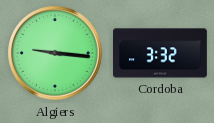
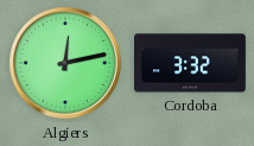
Algiers: 9:16 -> 12:13
